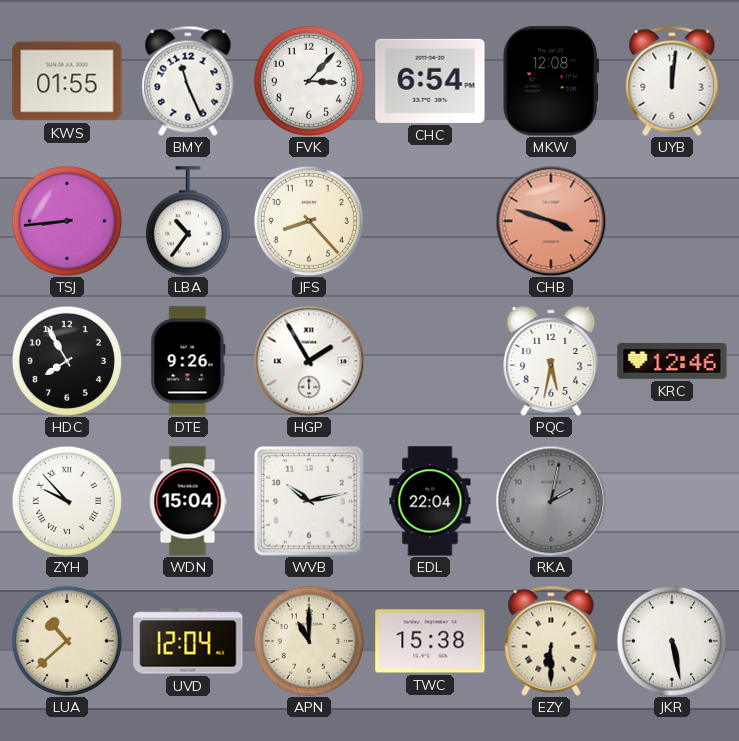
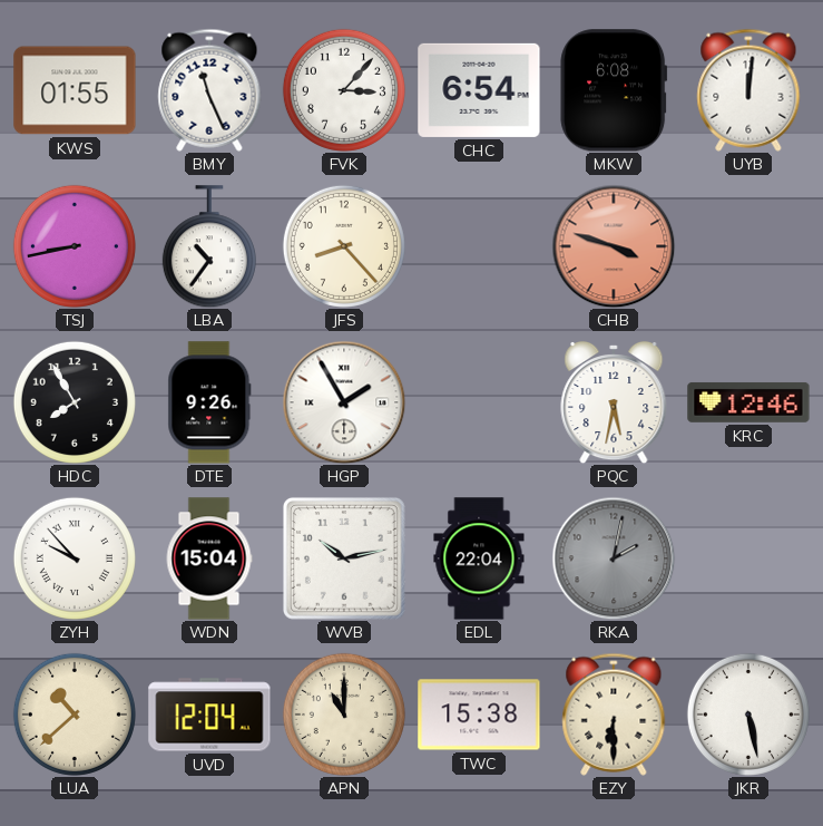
MKW: 12:08 -> 6:08
TSJ: 8:44 -> 8:43
